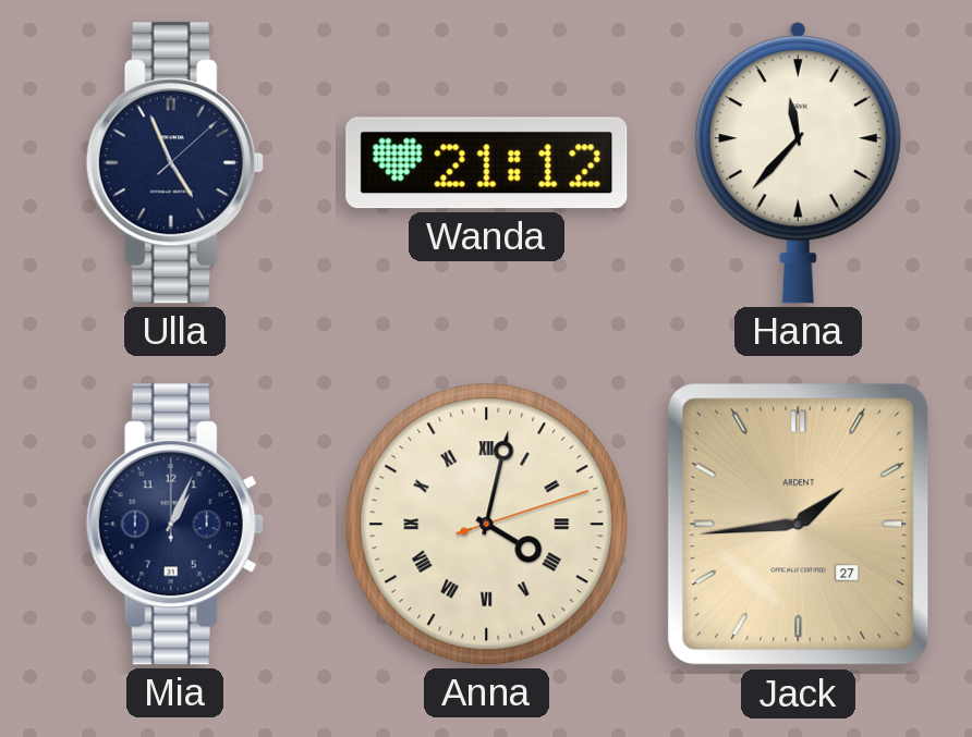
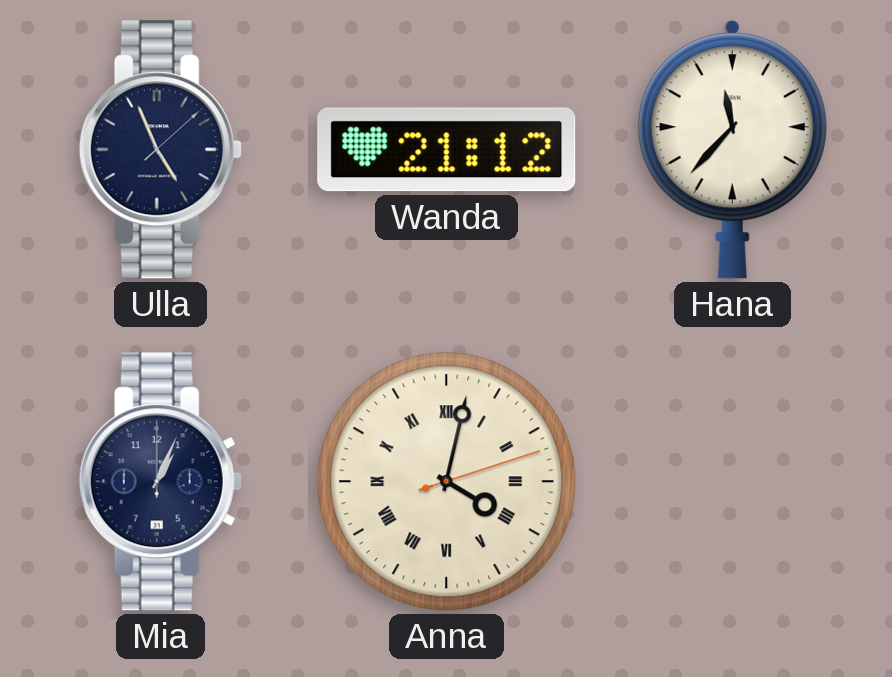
Jack: 1:44 -> none
